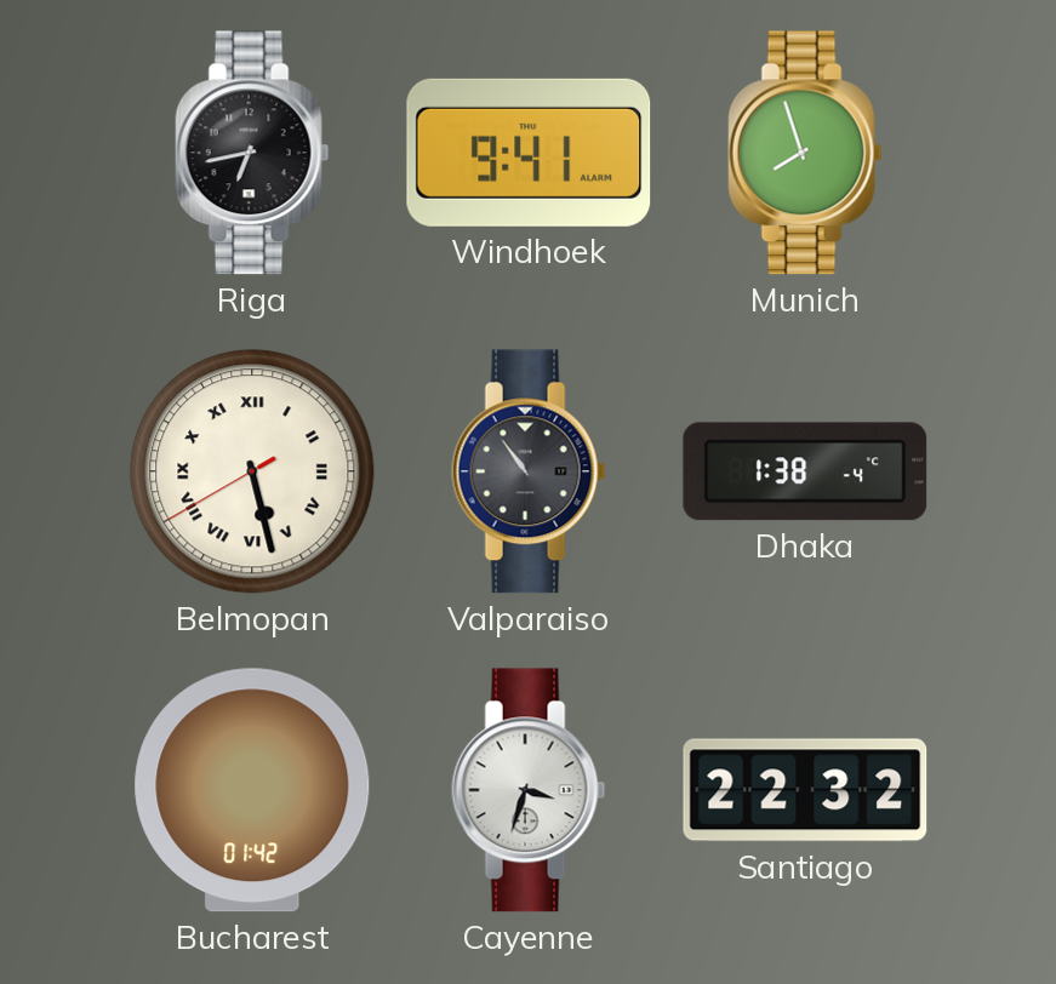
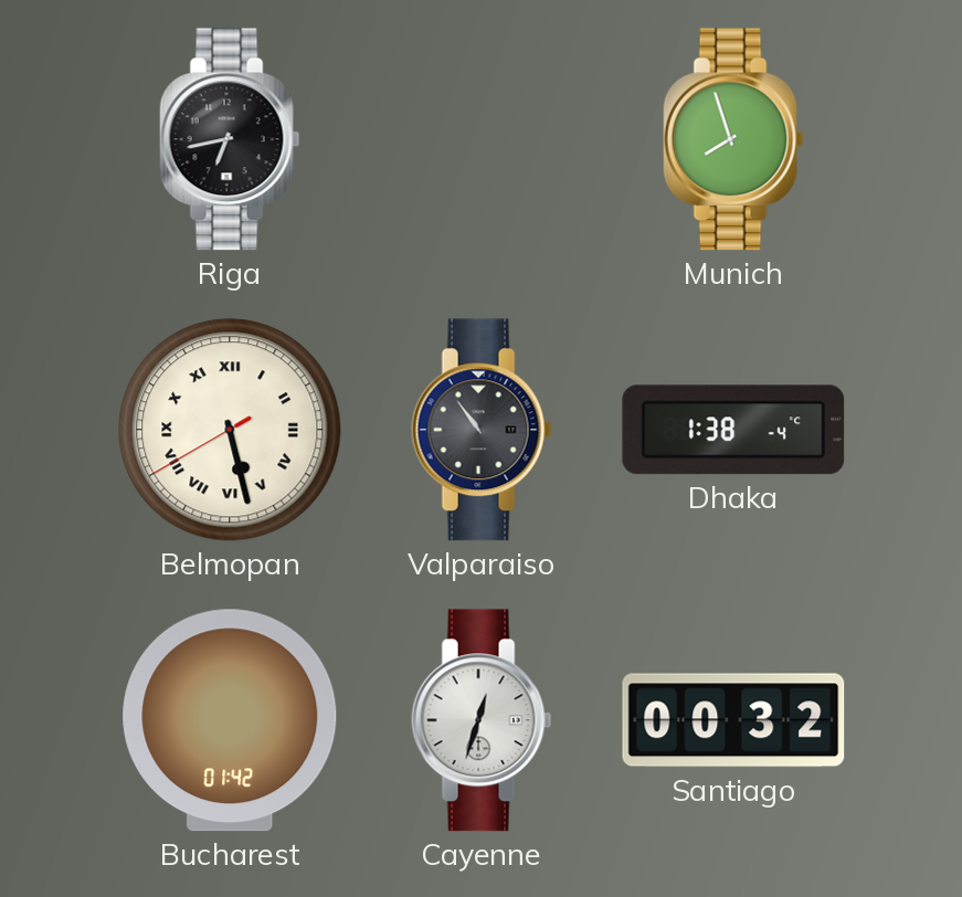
Windhoek: 9:41 -> none
Cayenne: 3:33 -> 12:33
Santiago: 22:32 -> 00:32
